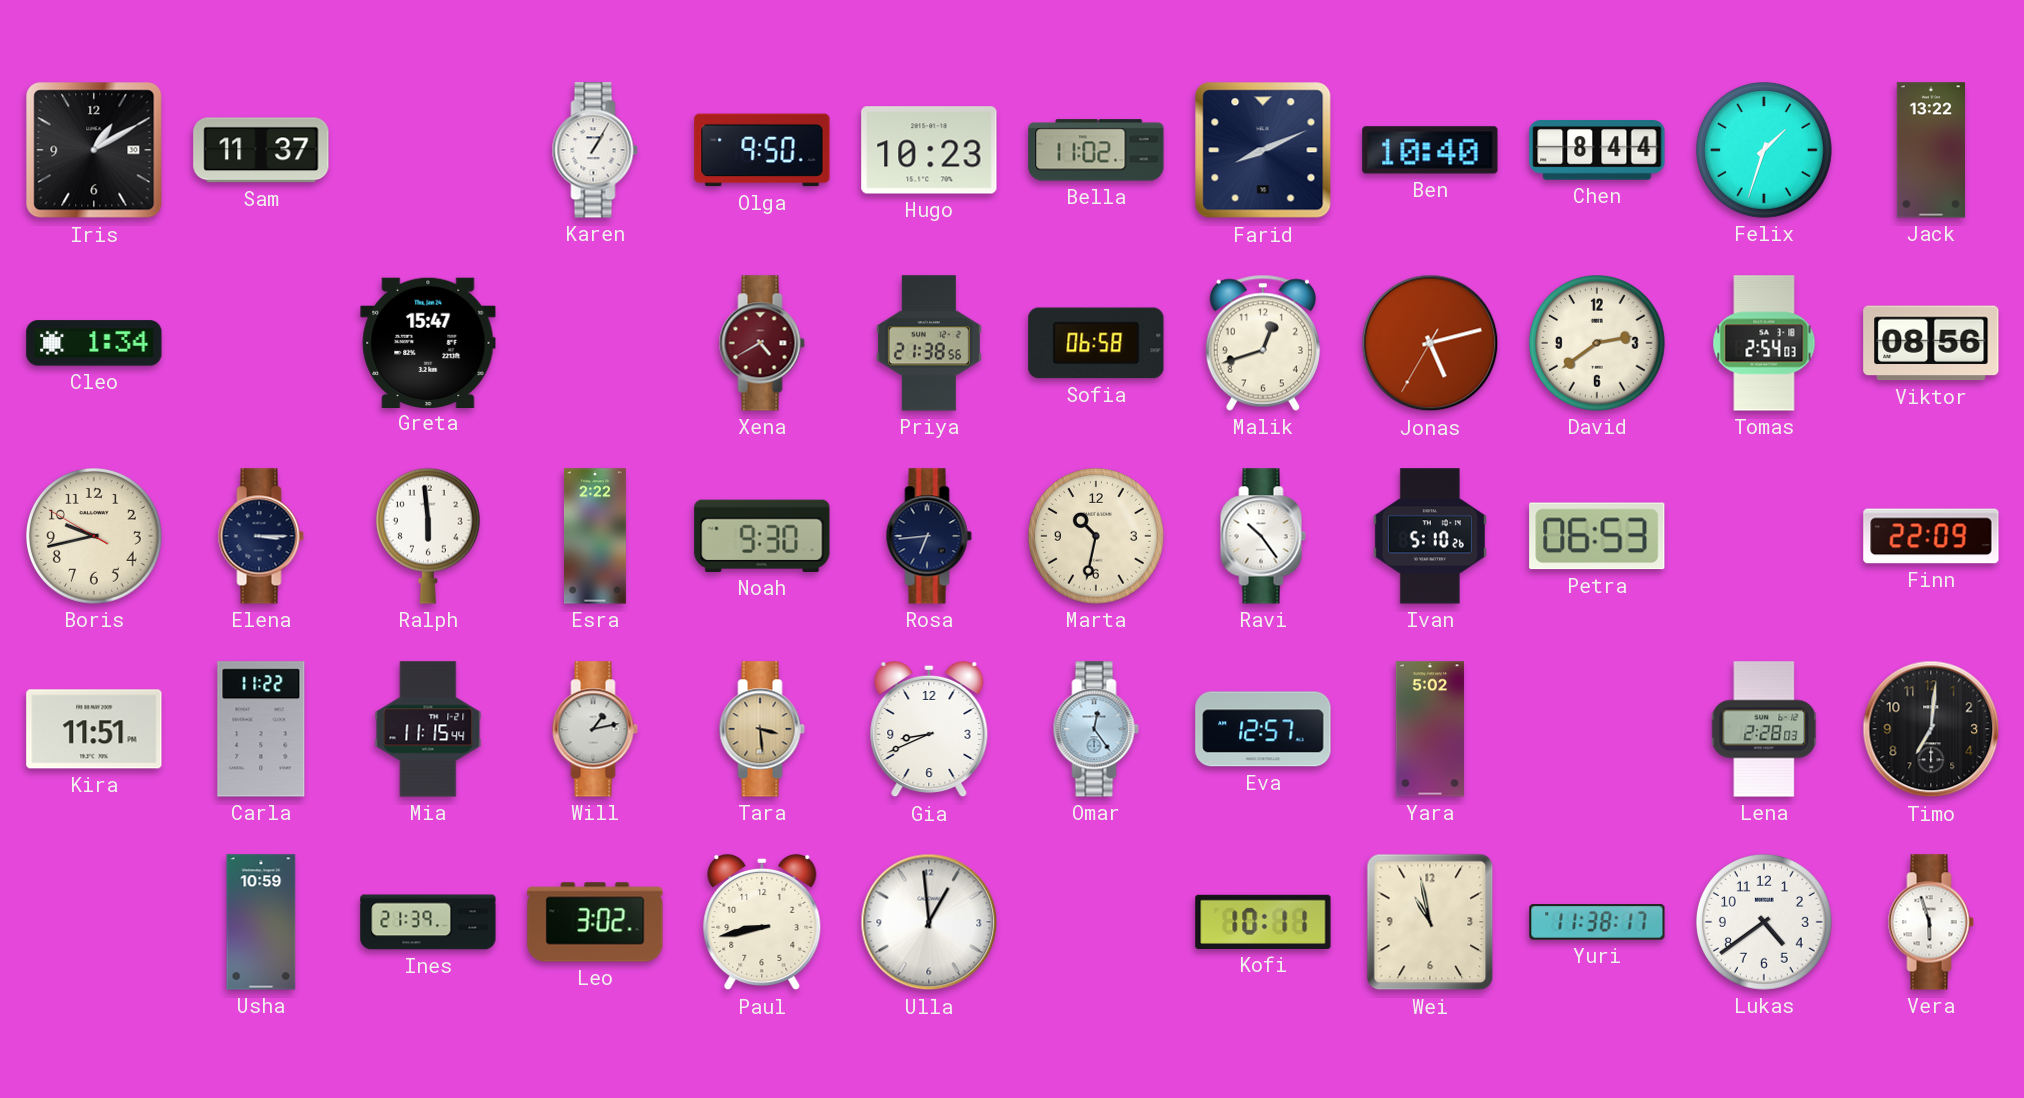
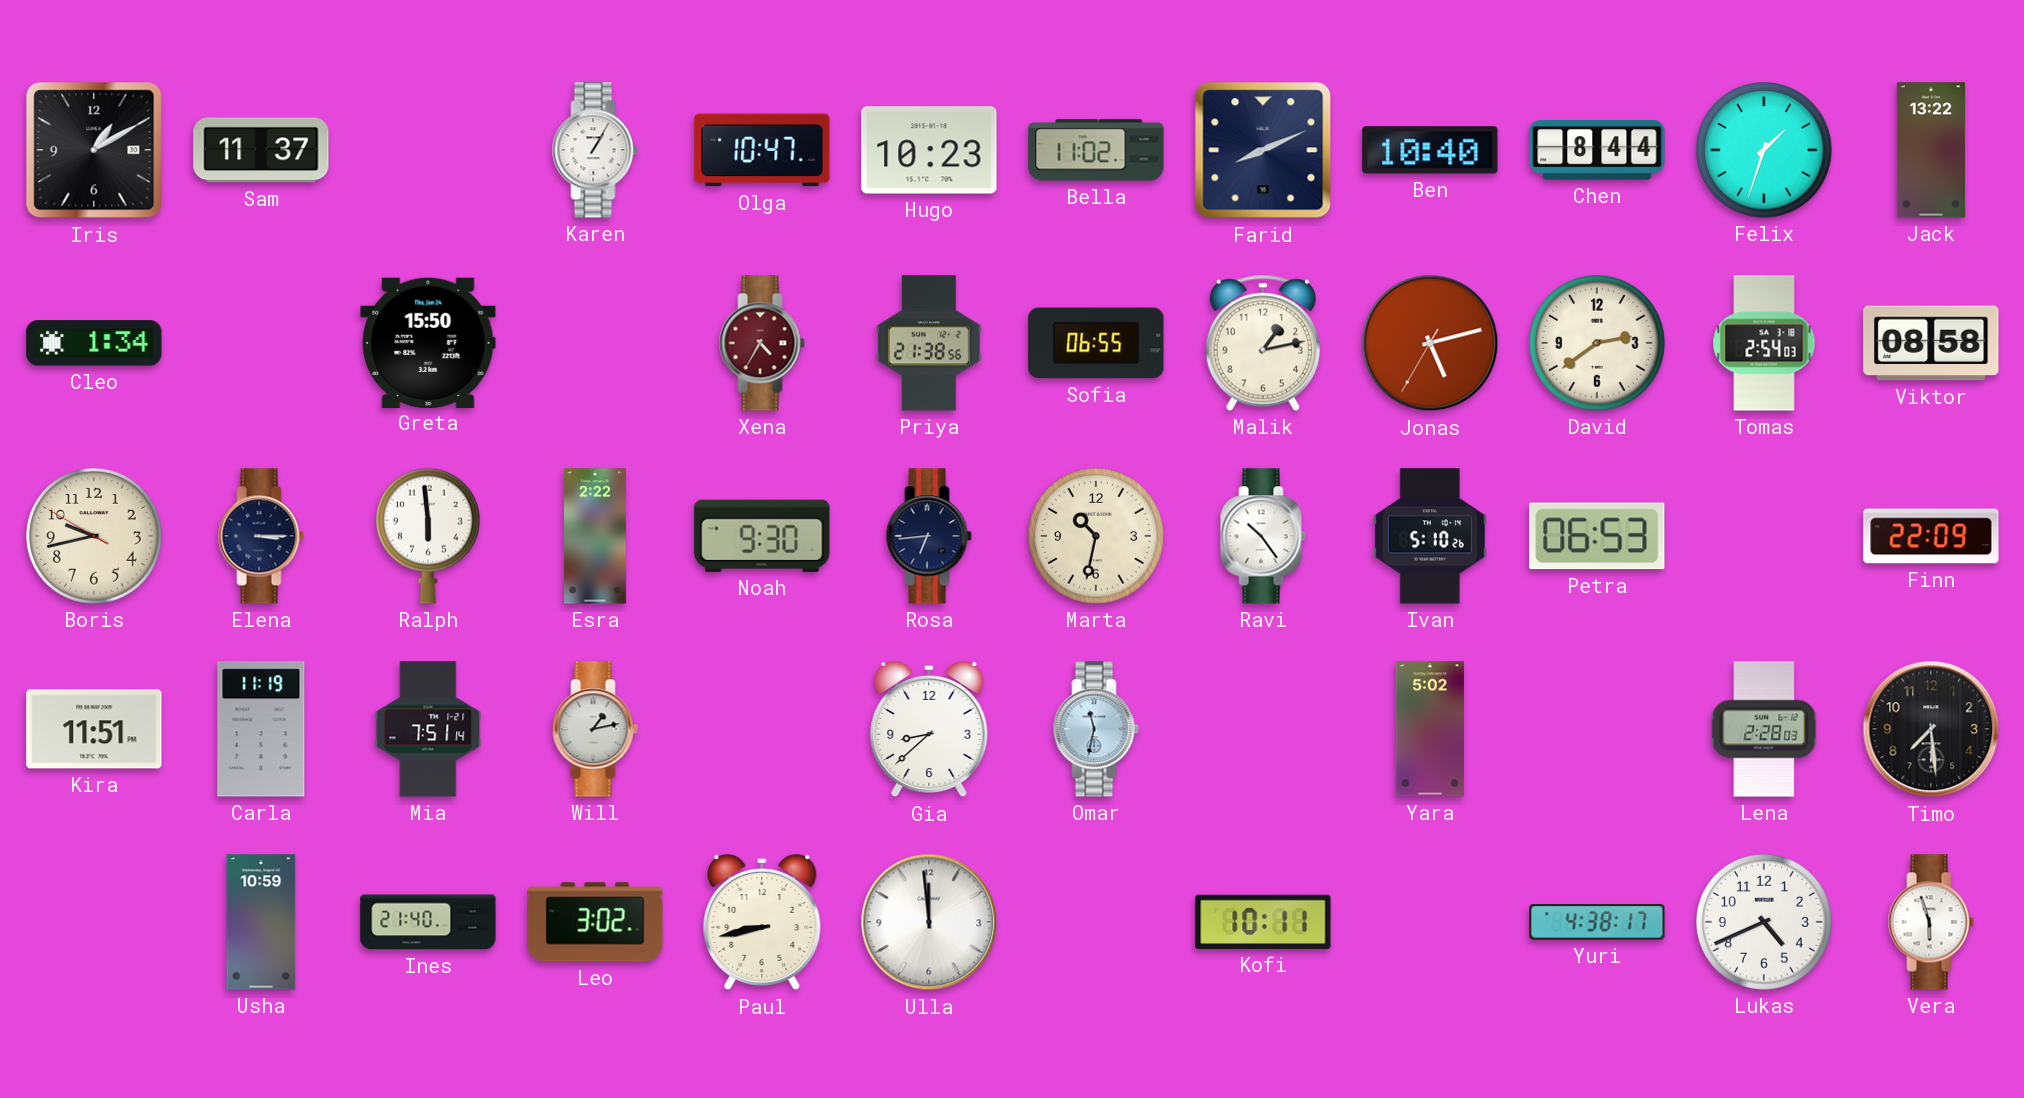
Olga: 9:50 -> 10:47
Greta: 15:47 -> 15:50
Xena: 4:40 -> 4:35
Sofia: 06:58 -> 06:55
Malik: 12:42 -> 1:13
Viktor: 08:56 -> 08:58
Carla: 11:22 -> 11:19
Mia: 11:15 -> 7:51
Tara: 3:29 -> none
Gia: 8:41 -> 8:38
Omar: 12:24 -> 11:32
Eva: 12:57 -> none
Timo: 7:01 -> 7:29
Ines: 21:39 -> 21:40
Ulla: 12:59 -> 11:59
Wei: 10:58 -> none
Yuri: 11:38 -> 4:38
Lukas: 4:39 -> 4:41
